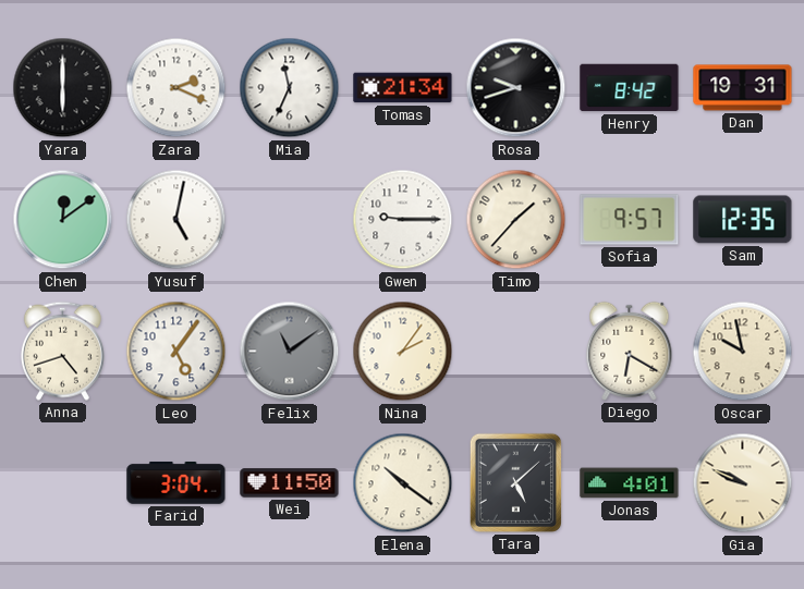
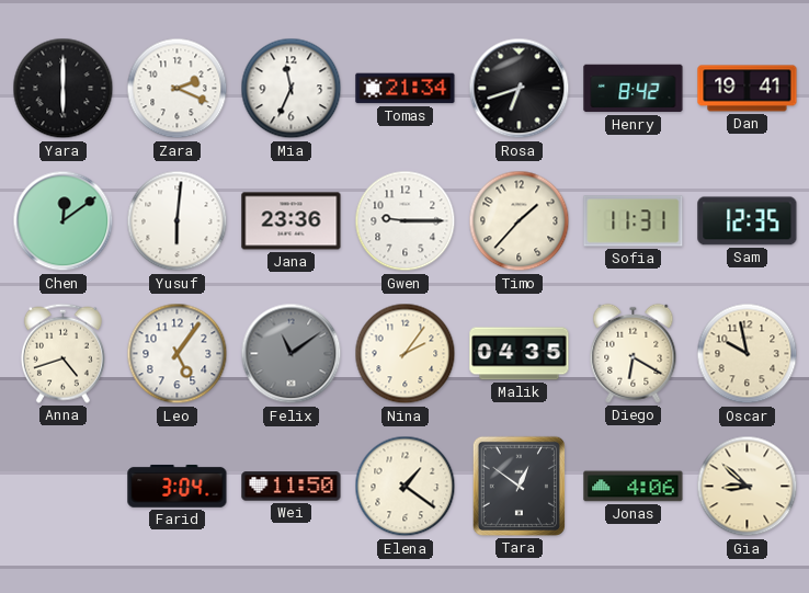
Rosa: 9:42 -> 6:42
Dan: 19:31 -> 19:41
Yusuf: 5:02 -> 6:01
Jana: none -> 23:36
Sofia: 9:57 -> 11:31
Malik: none -> 04:35
Elena: 10:21 -> 1:21
Tara: 5:08 -> 12:51
Jonas: 4:01 -> 4:06
Gia: 9:49 -> 8:52
